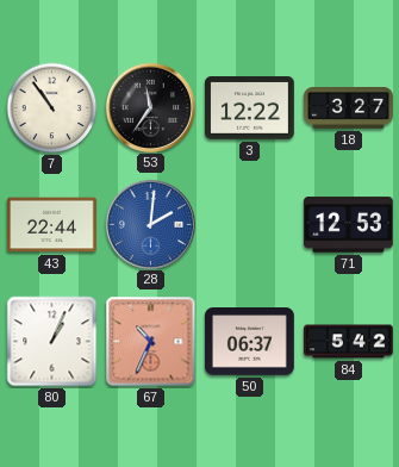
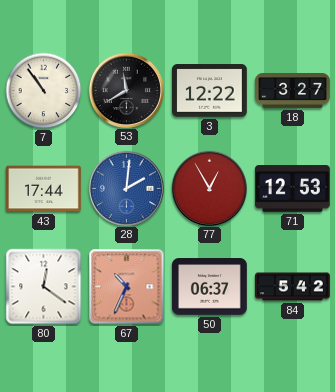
53: 11:36 -> 11:40
43: 22:44 -> 17:44
77: none -> 12:55
80: 1:04 -> 12:21
